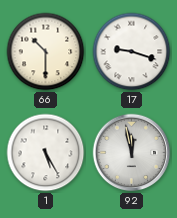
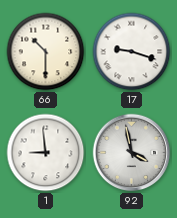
1: 5:25 -> 8:59
92: 11:58 -> 3:58
